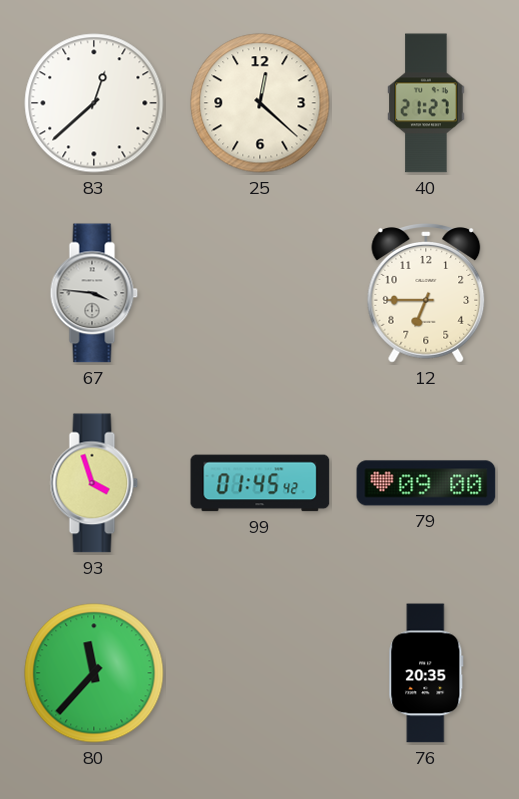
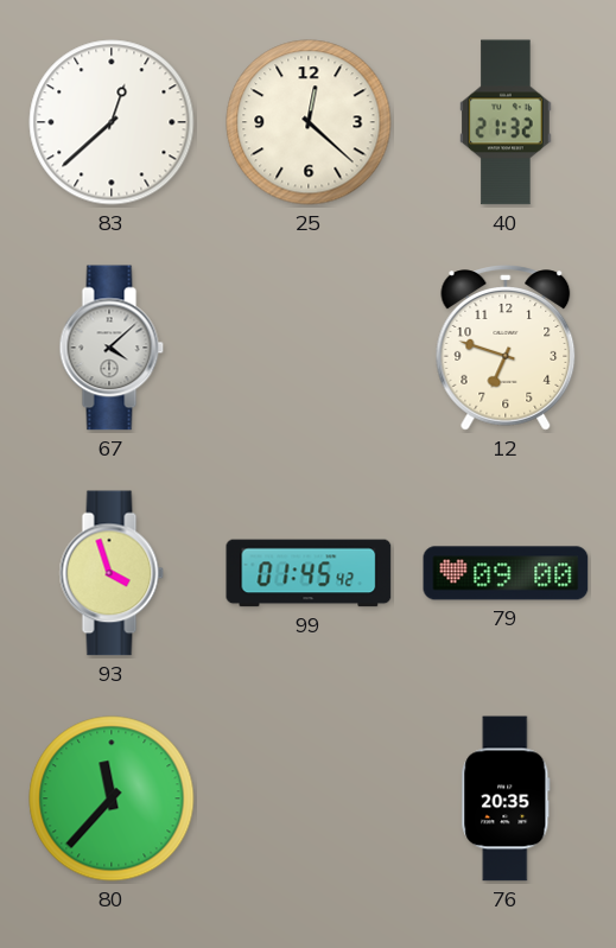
40: 21:27 -> 21:32
67: 3:46 -> 4:08
12: 6:45 -> 6:48
